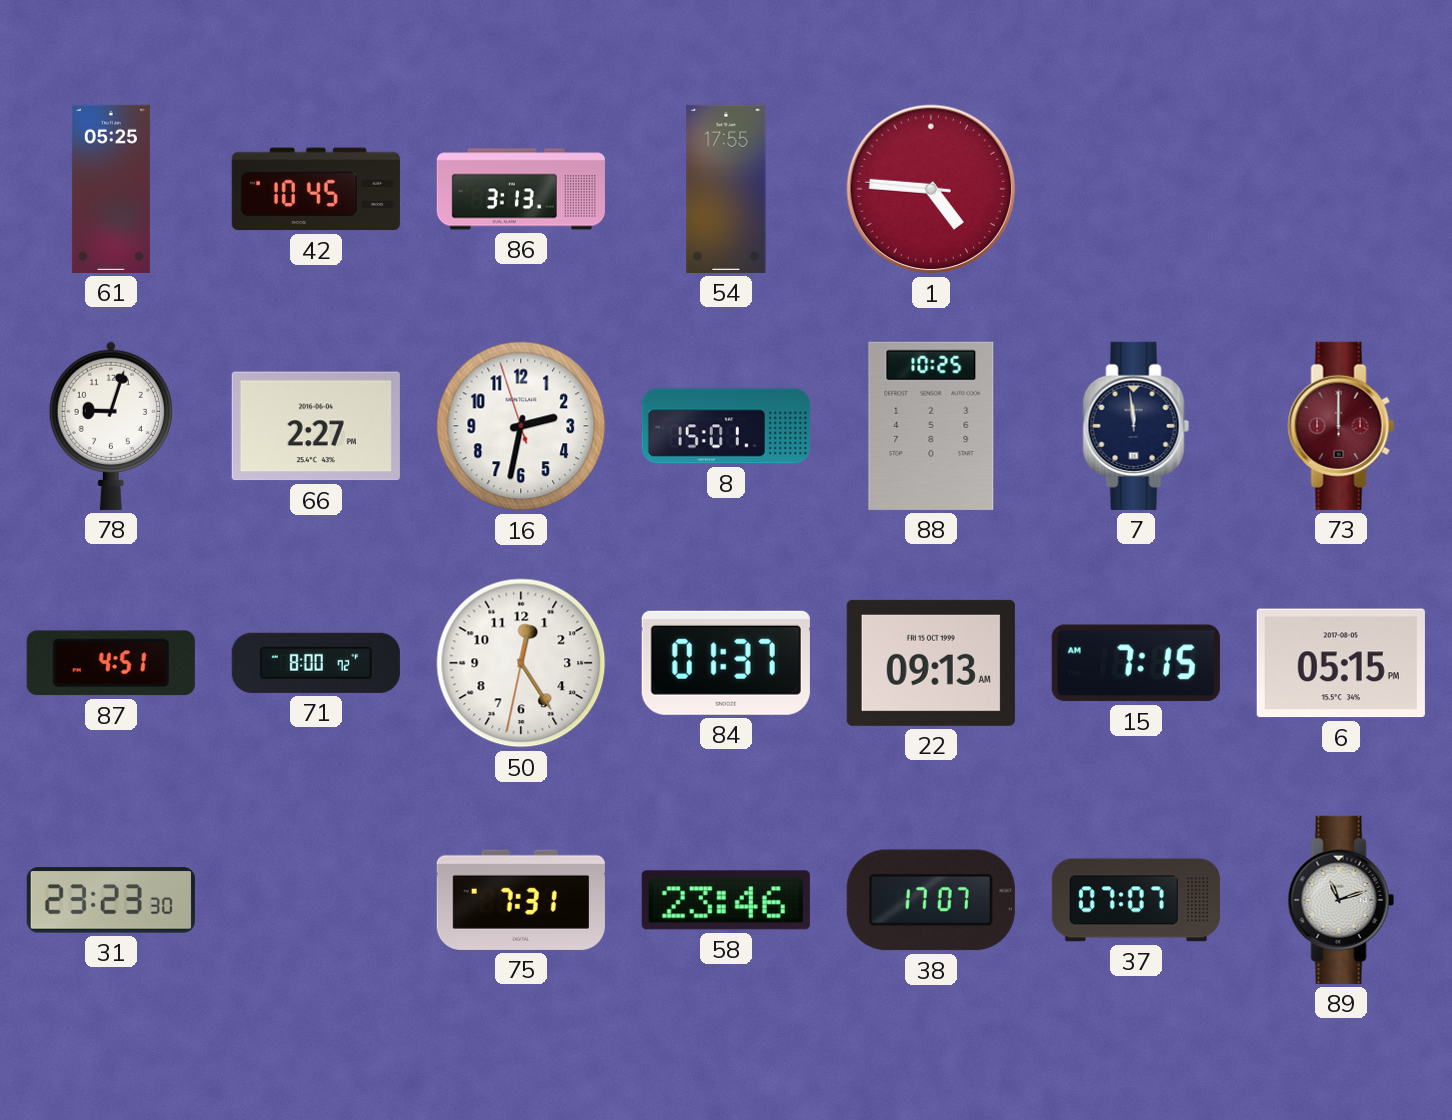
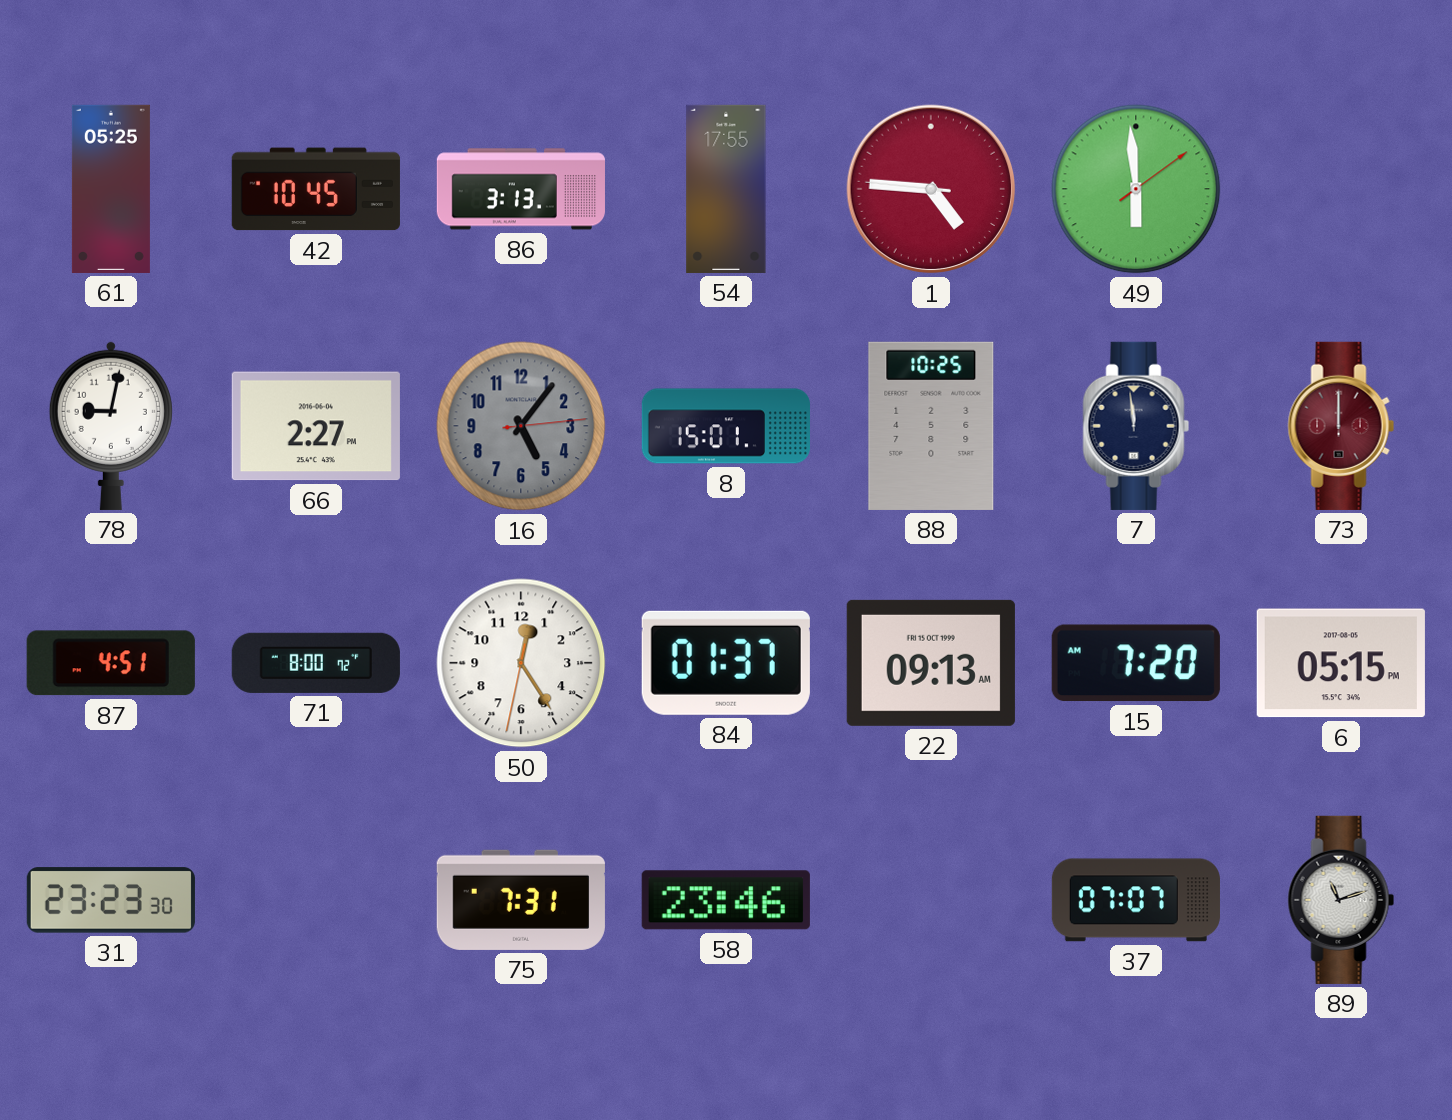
49: none -> 5:59
78: 9:03 -> 9:02
16: 2:31 -> 5:06
16 dial: white -> grey
15: 7:15 -> 7:20
38: 17:07 -> none
